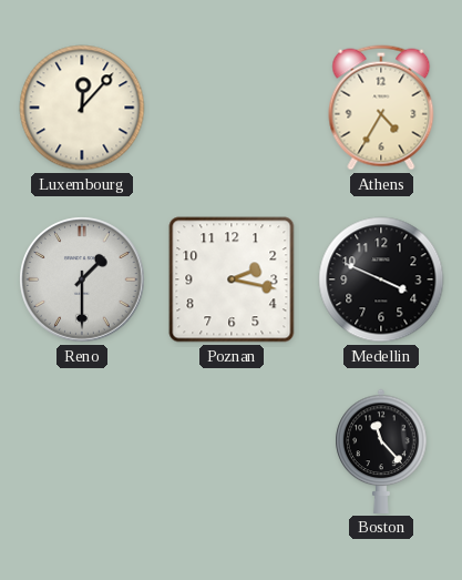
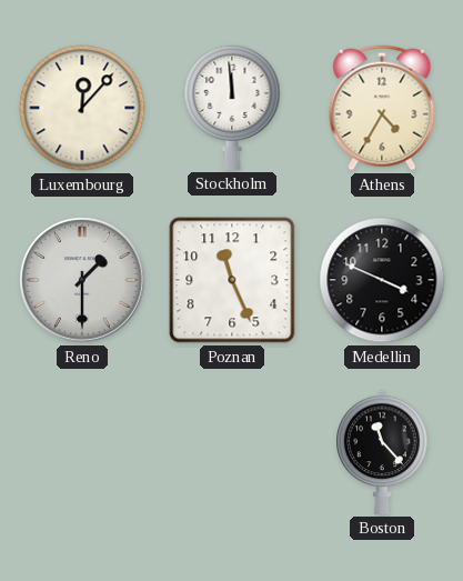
Stockholm: none -> 11:59
Poznan: 2:17 -> 11:26
